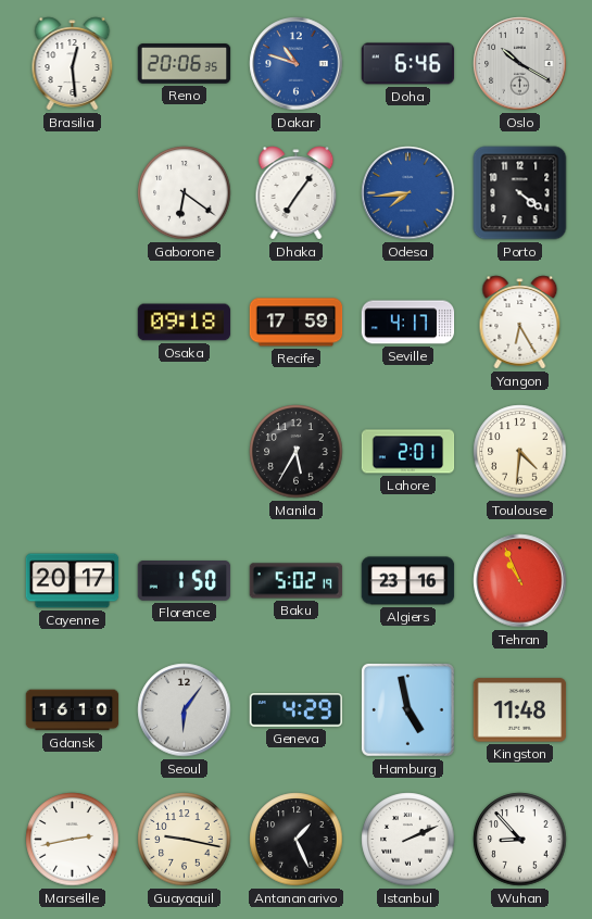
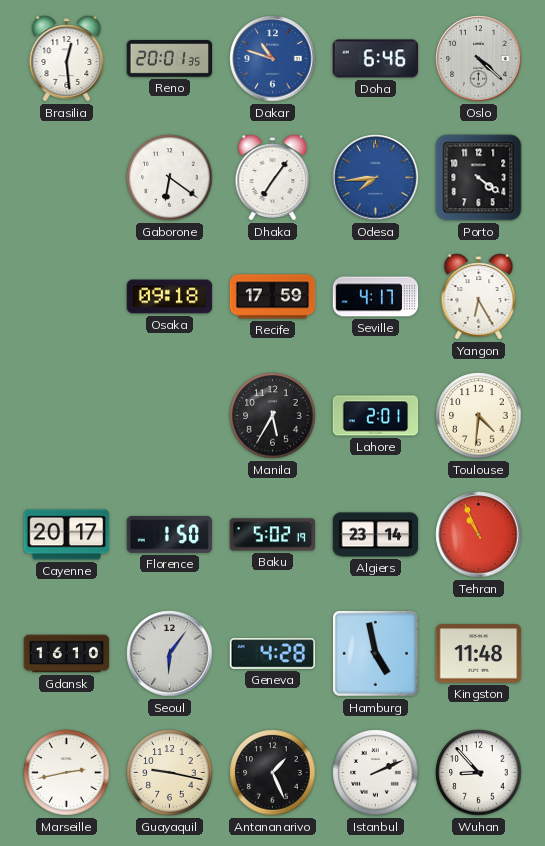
Reno: 20:06 -> 20:01
Oslo: 10:20 -> 4:22
Algiers: 23:16 -> 23:14
Geneva: 4:29 -> 4:28
